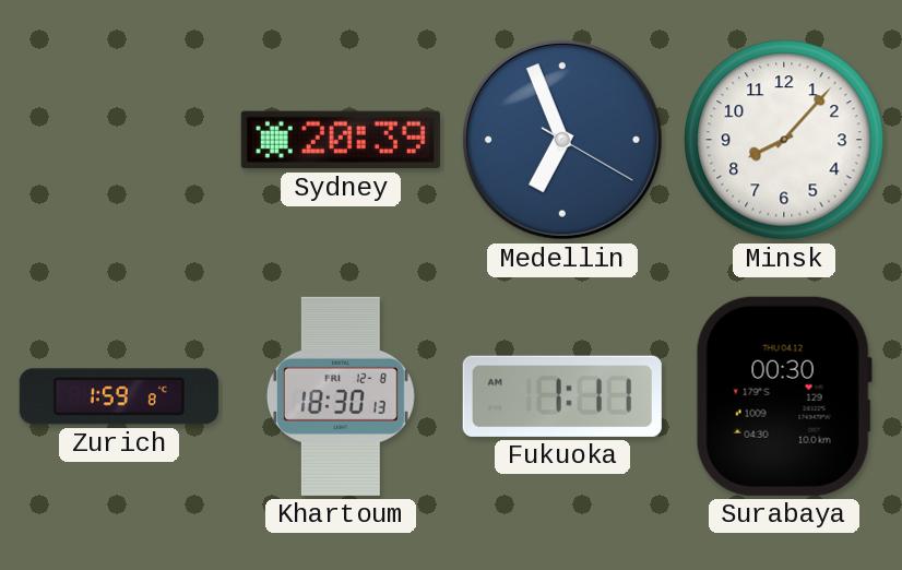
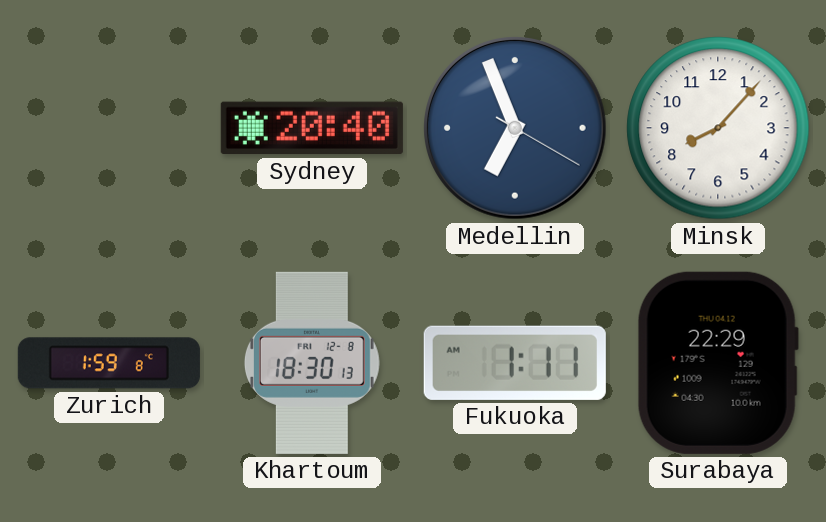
Sydney: 20:39 -> 20:40
Surabaya: 00:30 -> 22:29
